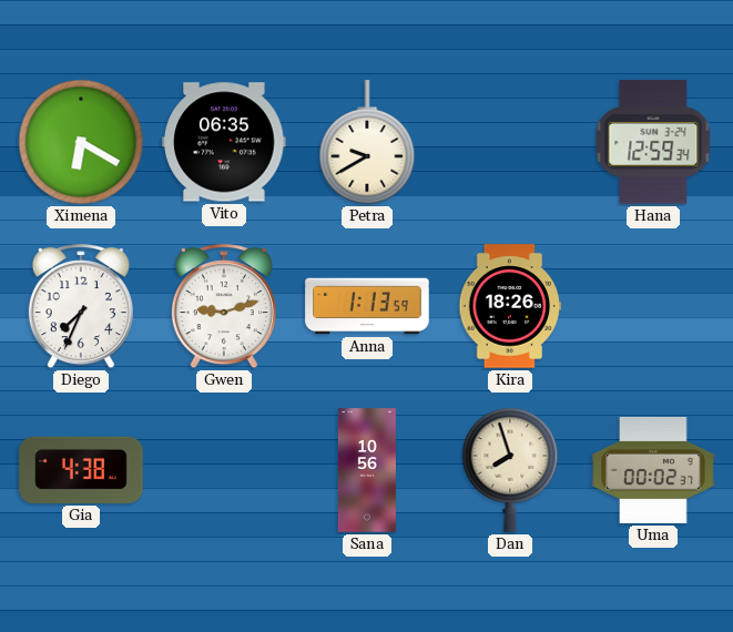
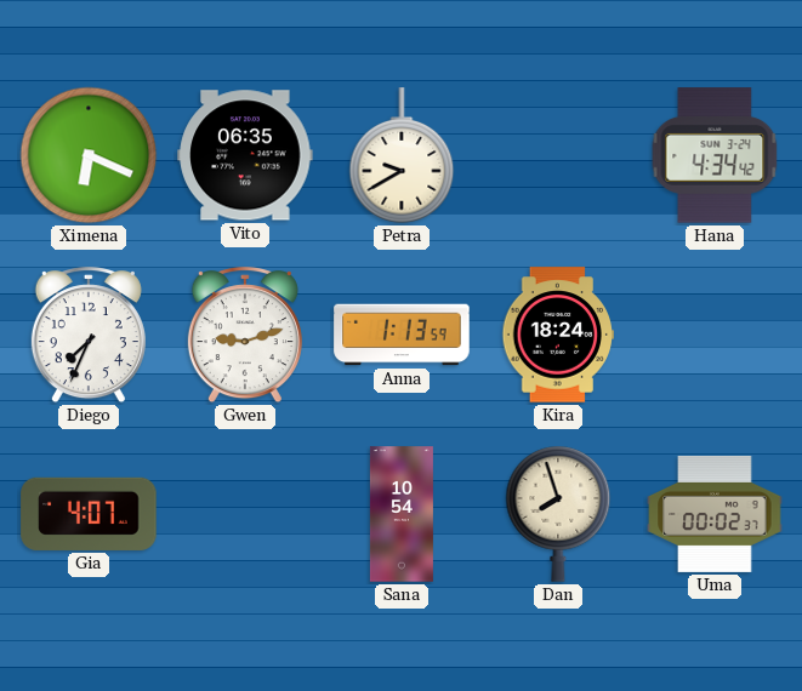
Ximena: 6:20 -> 6:19
Hana: 12:59 -> 4:34
Kira: 18:26 -> 18:24
Gia: 4:38 -> 4:07
Sana: 10:56 -> 10:54
